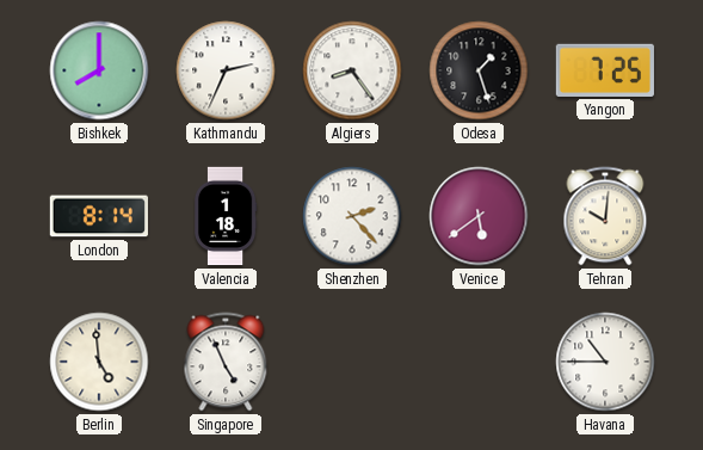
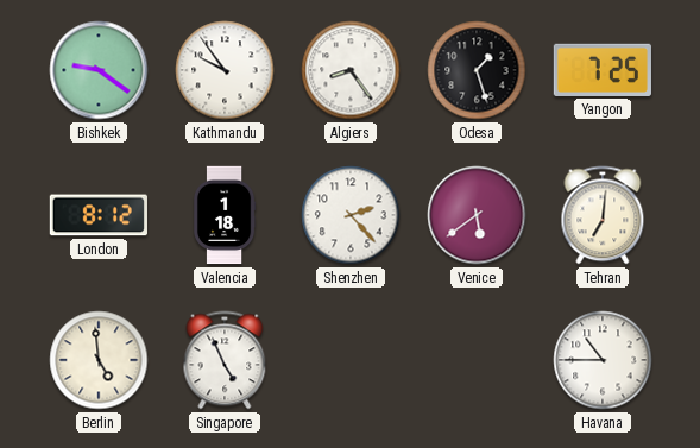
Bishkek: 8:00 -> 9:21
Kathmandu: 2:34 -> 9:54
London: 8:14 -> 8:12
Tehran: 10:01 -> 7:01
